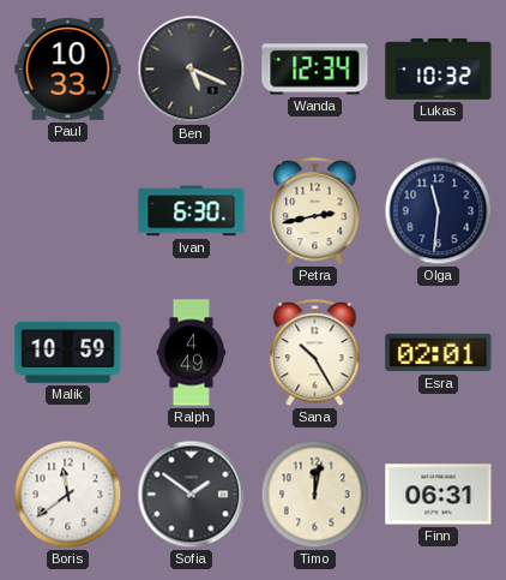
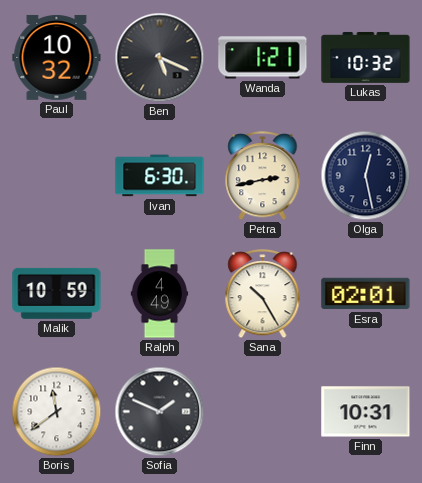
Paul: 10:33 -> 10:32
Wanda: 12:34 -> 1:21
Olga: 11:31 -> 12:28
Sofia: 1:51 -> 1:49
Timo: 12:02 -> none
Finn: 06:31 -> 10:31
